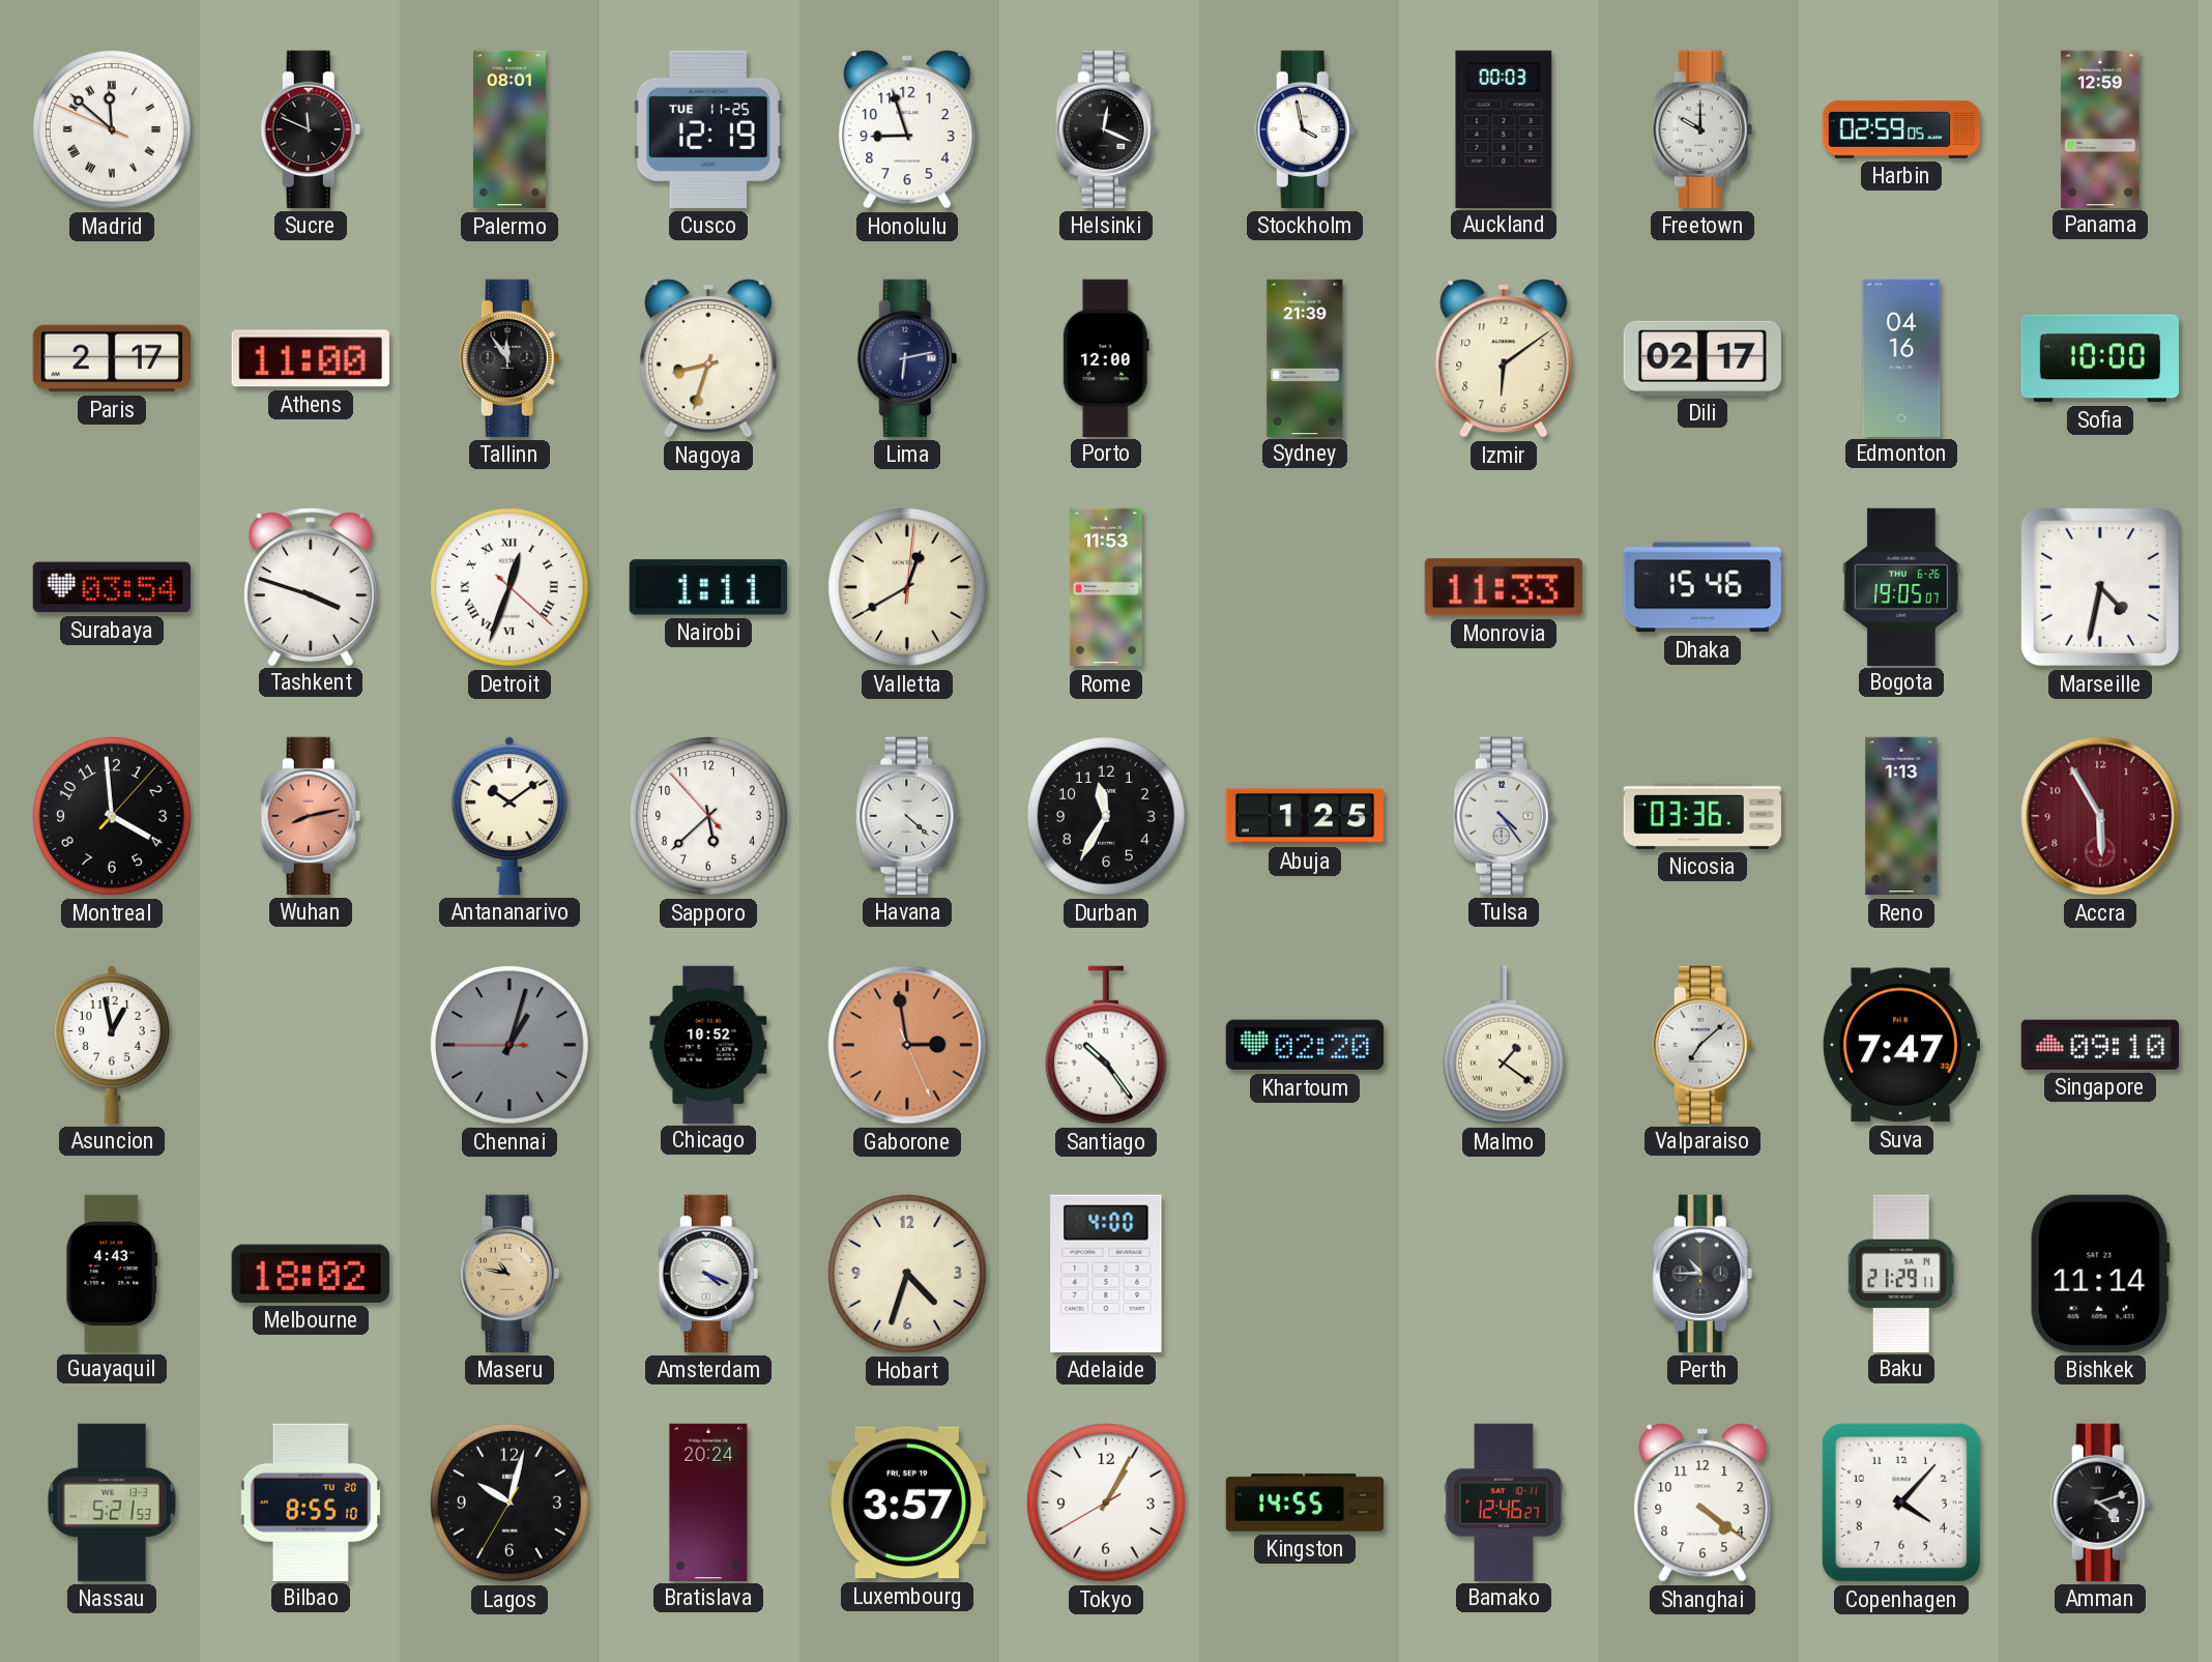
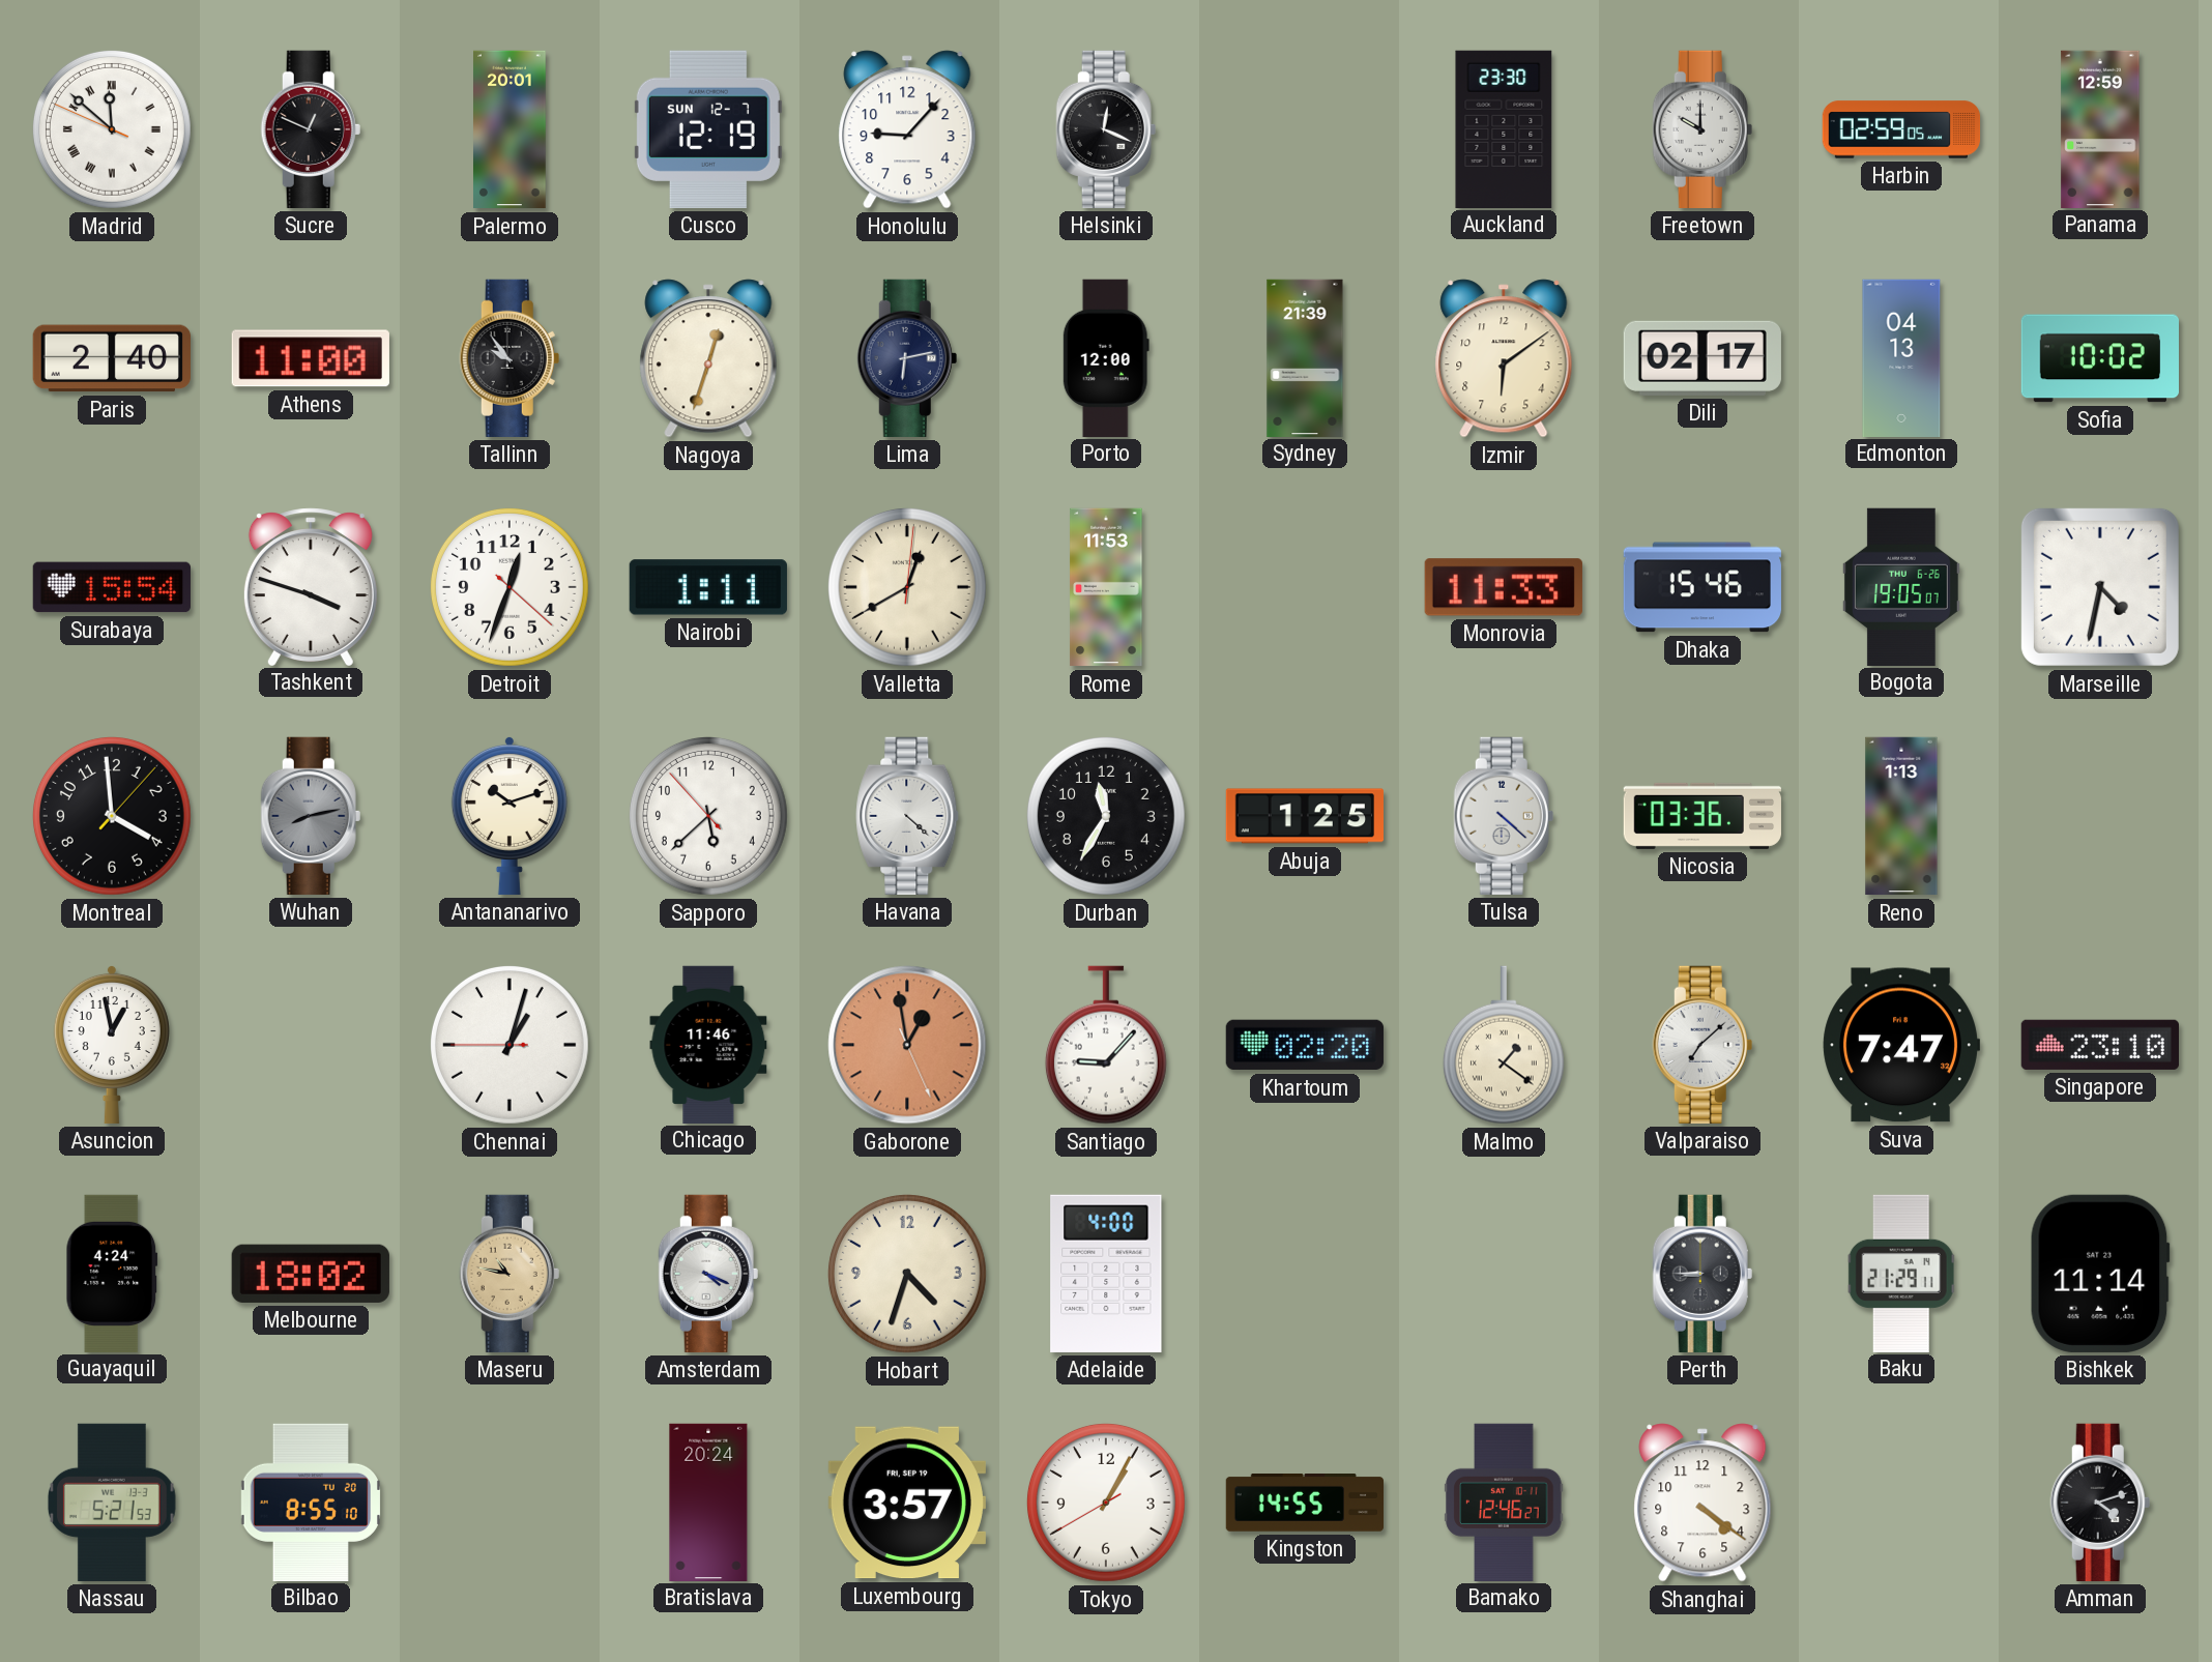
Sucre: 11:49 -> 12:49
Palermo: 08:01 -> 20:01
Cusco date: TUE 11-25 -> SUN 12-7
Honolulu: 8:57 -> 9:07
Stockholm: 3:58 -> none
Auckland: 00:03 -> 23:30
Paris: 2:17 -> 2:40
Tallinn: 11:54 -> 9:54
Nagoya: 8:33 -> 12:33
Edmonton: 04:16 -> 04:13
Sofia: 10:00 -> 10:02
Surabaya: 03:54 -> 15:54
Detroit numerals: Roman -> Arabic
Wuhan dial: salmon -> grey
Antananarivo: 10:09 -> 10:12
Tulsa: 4:24 -> 4:22
Accra: 5:55 -> none
Chennai dial: grey -> white
Chicago: 10:52 -> 11:46
Gaborone: 2:58 -> 12:58
Santiago: 10:24 -> 9:07
Singapore: 09:10 -> 23:10
Guayaquil: 4:43 -> 4:24
Perth: 10:45 -> 8:45
Lagos: 10:02 -> none
Copenhagen: 4:07 -> none
